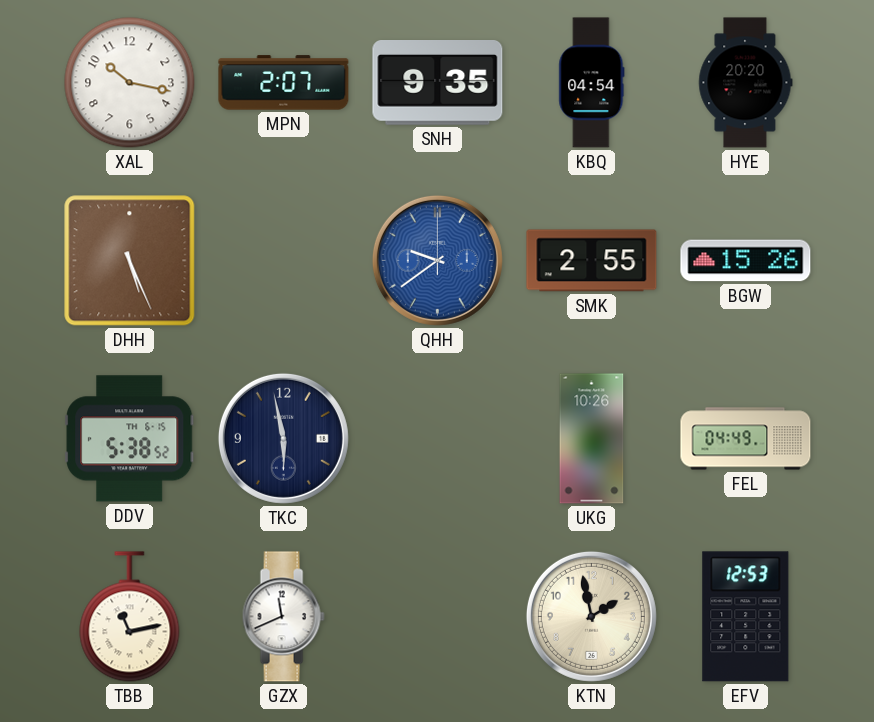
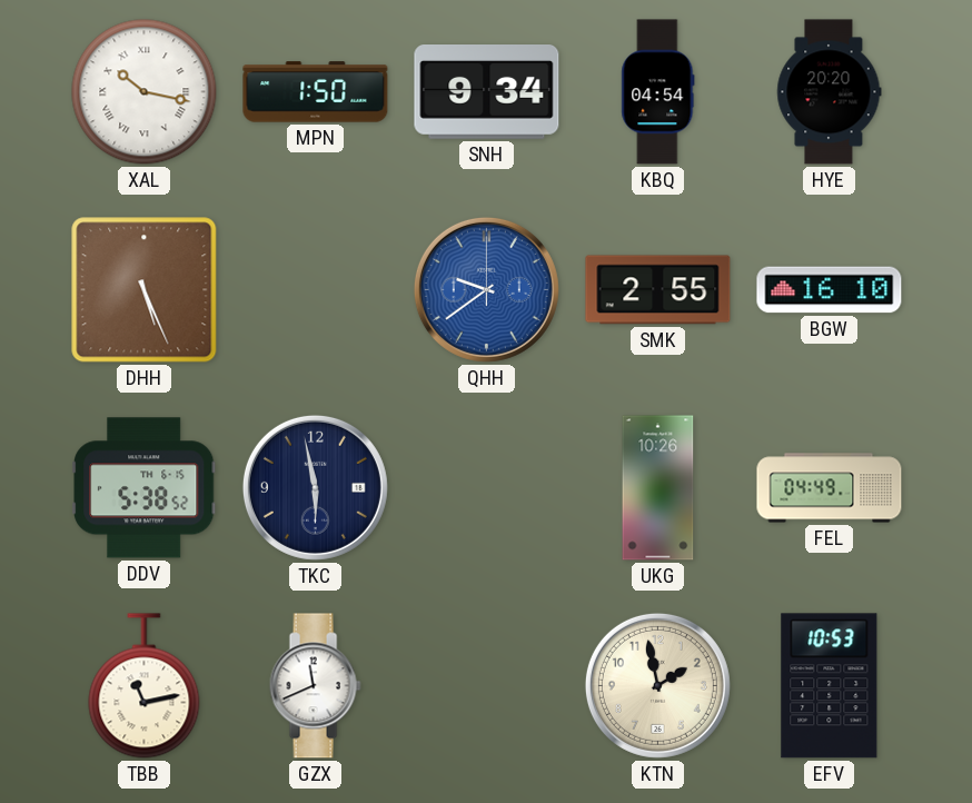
XAL numerals: Arabic -> Roman
MPN: 2:07 -> 1:50
SNH: 9:35 -> 9:34
BGW: 15:26 -> 16:10
EFV: 12:53 -> 10:53
